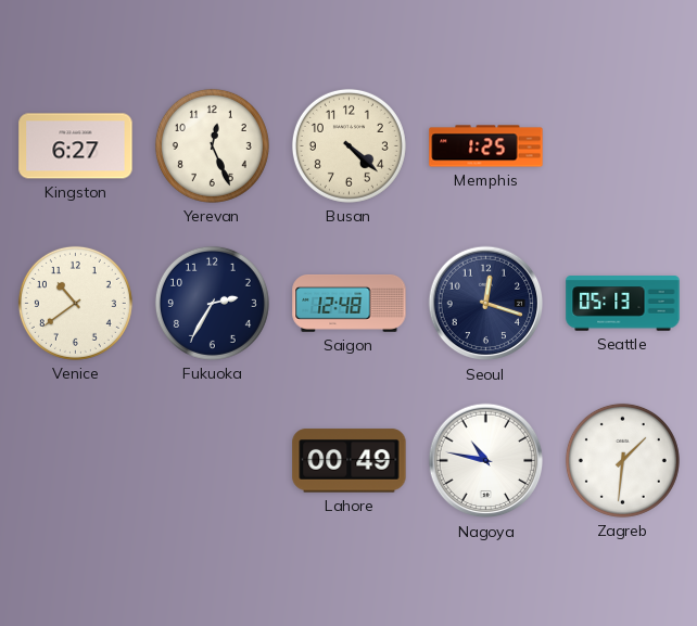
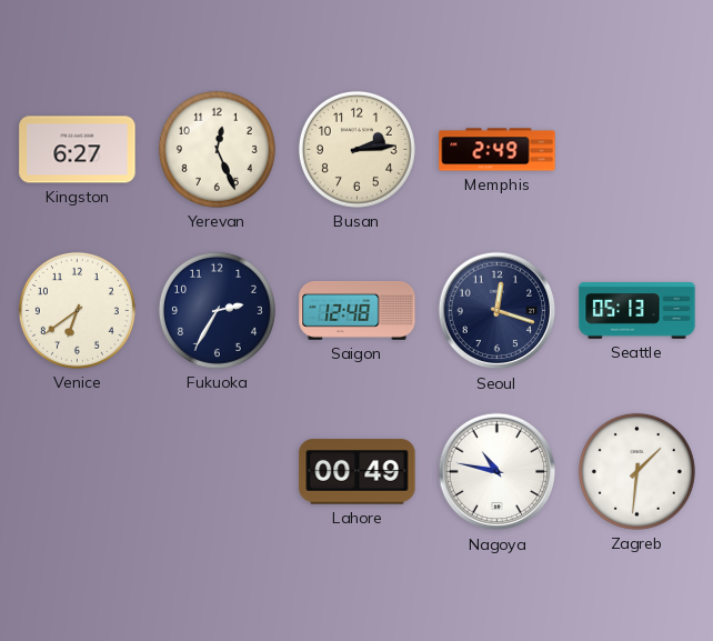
Busan: 4:22 -> 2:14
Memphis: 1:25 -> 2:49
Venice: 10:39 -> 6:39
